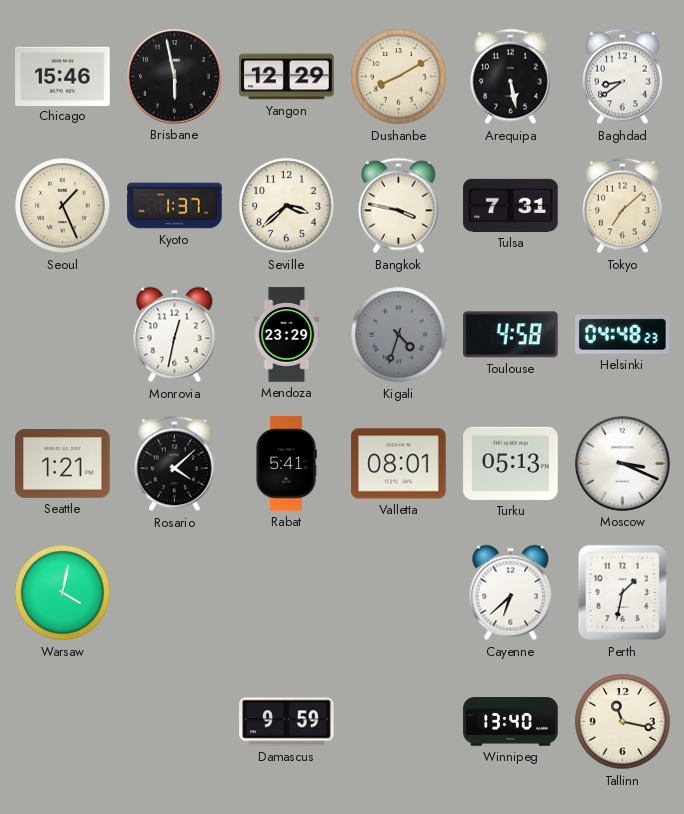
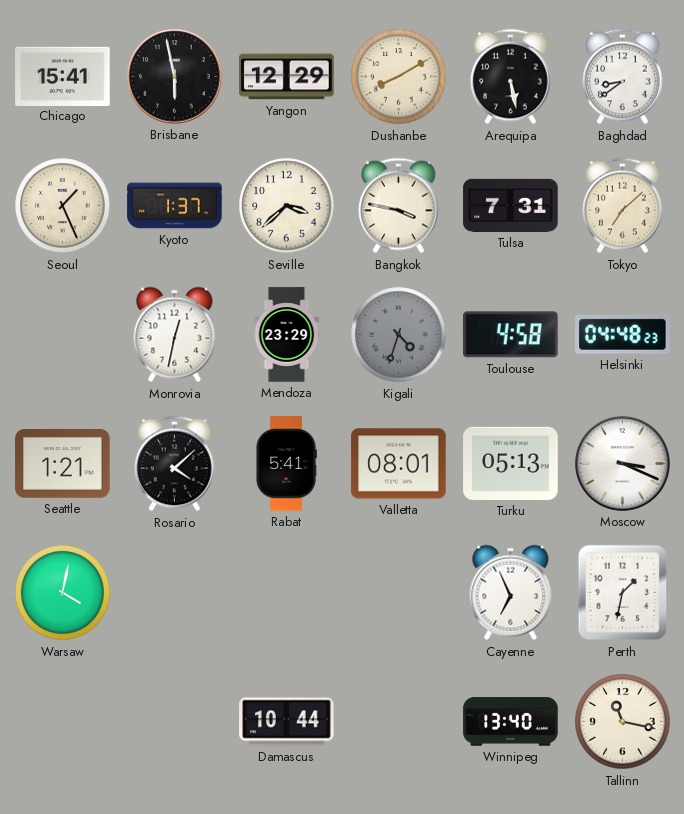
Chicago: 15:46 -> 15:41
Cayenne: 6:38 -> 6:56
Damascus: 9:59 -> 10:44
